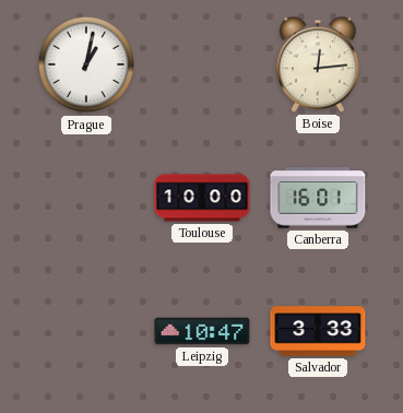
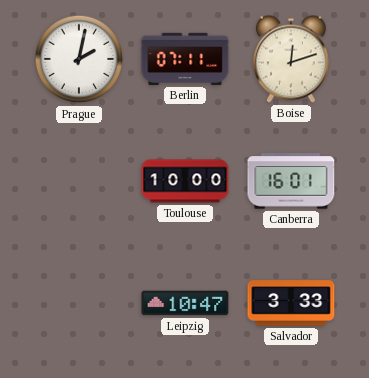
Prague: 1:02 -> 2:02
Berlin: none -> 07:11
Boise: 12:14 -> 12:12
